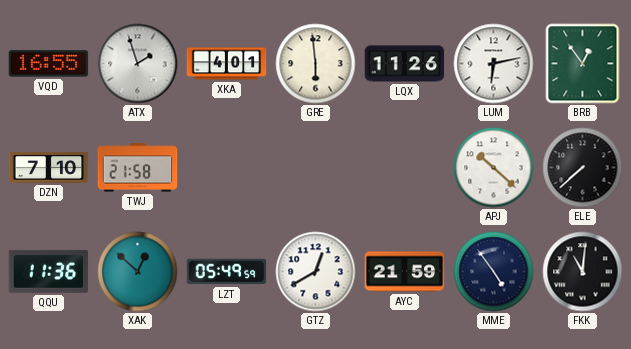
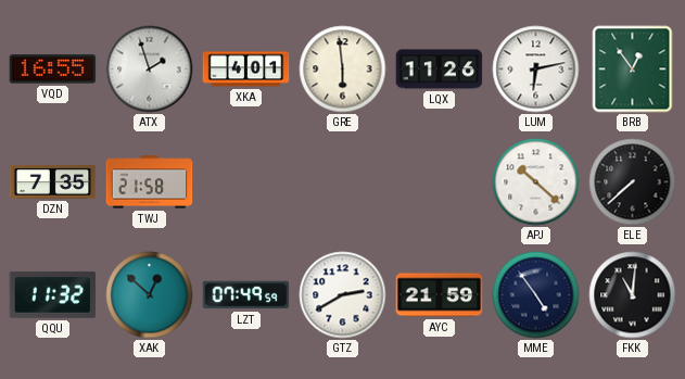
DZN: 7:10 -> 7:35
QQU: 11:36 -> 11:32
LZT: 05:49 -> 07:49
GTZ: 12:40 -> 2:40
